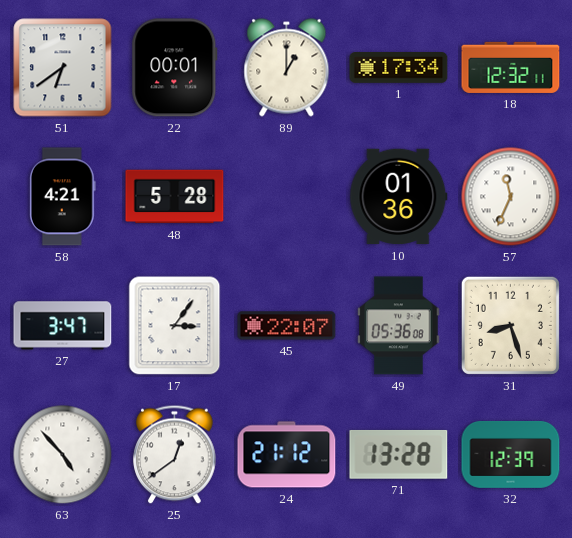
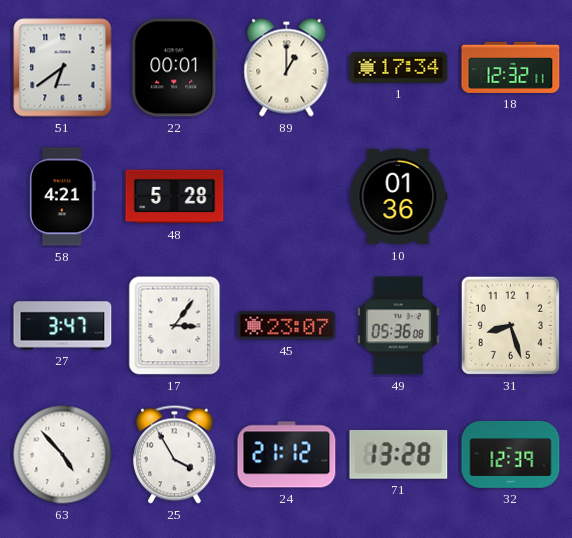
57: 11:34 -> none
45: 22:07 -> 23:07
25: 12:39 -> 3:55
